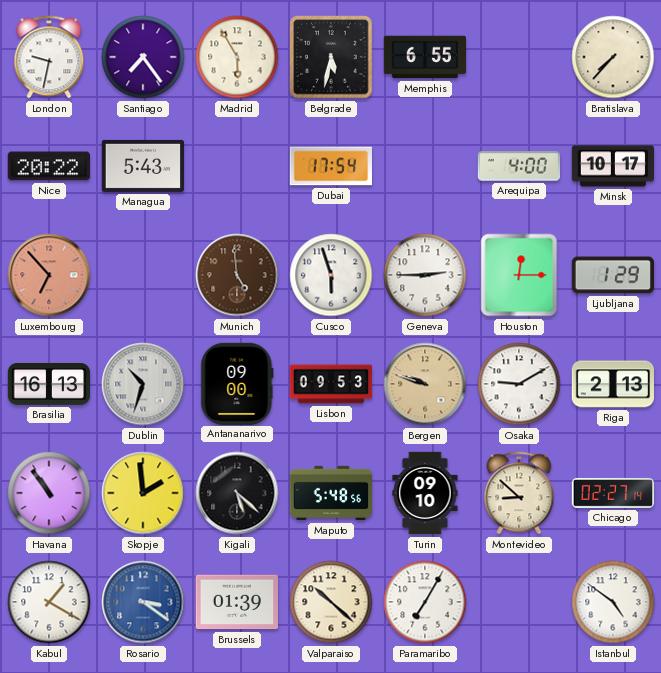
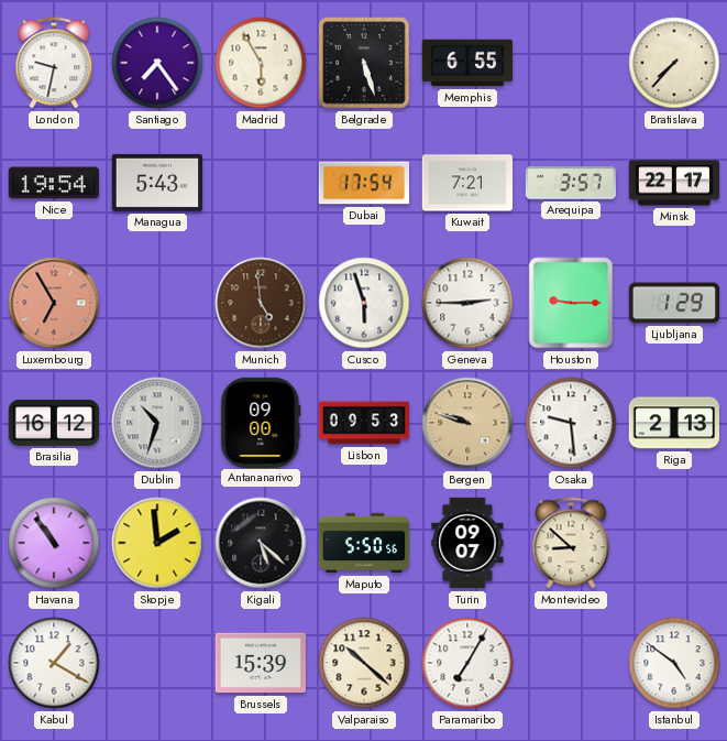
Belgrade: 5:32 -> 5:27
Nice: 20:22 -> 19:54
Kuwait: none -> 7:21
Arequipa: 4:00 -> 3:57
Minsk: 10:17 -> 22:17
Luxembourg: 6:53 -> 6:55
Houston: 12:15 -> 9:15
Brasilia: 16:13 -> 16:12
Osaka: 9:10 -> 9:29
Maputo: 5:48 -> 5:50
Turin: 09:10 -> 09:07
Chicago: 02:27 -> none
Rosario: 3:21 -> none
Brussels: 01:39 -> 15:39
